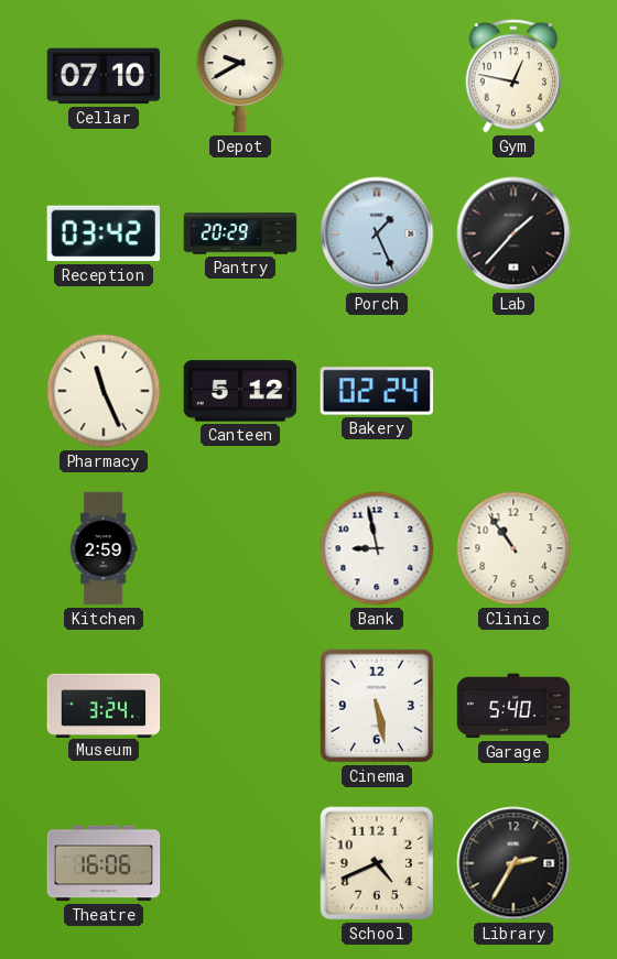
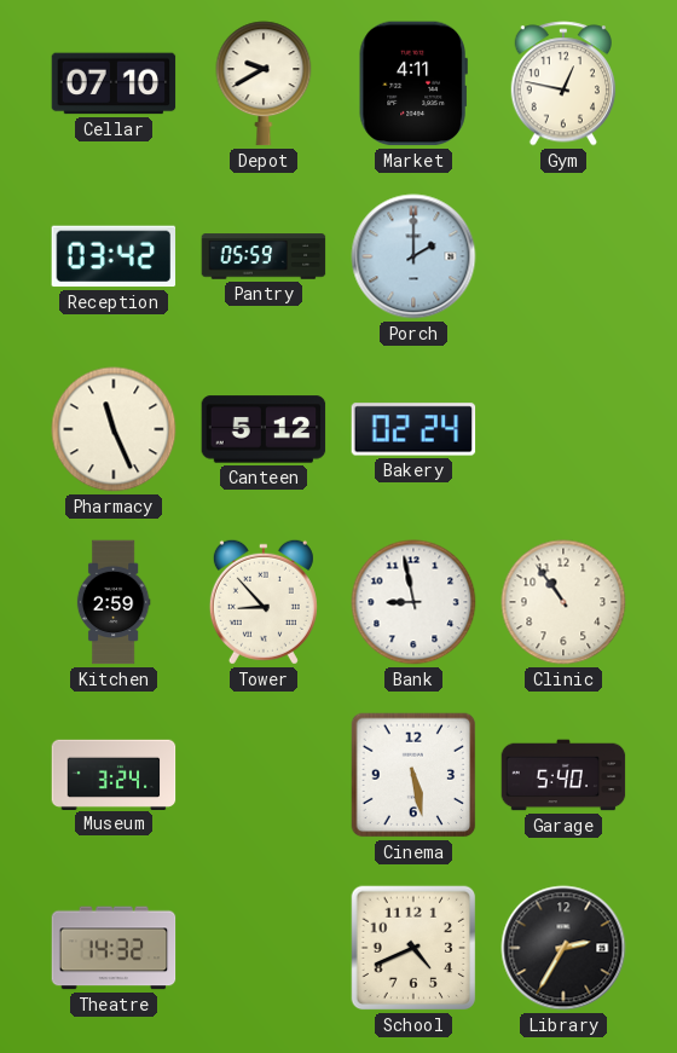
Market: none -> 4:11
Pantry: 20:29 -> 05:59
Porch: 1:26 -> 2:00
Lab: 1:37 -> none
Tower: none -> 8:53
Theatre: 16:06 -> 14:32
